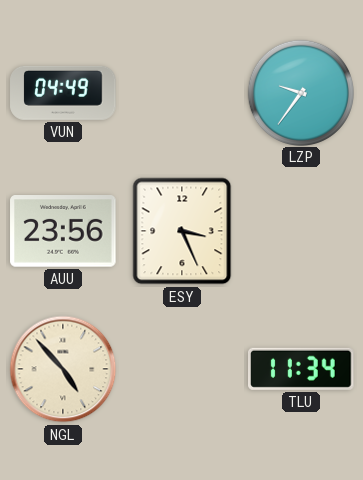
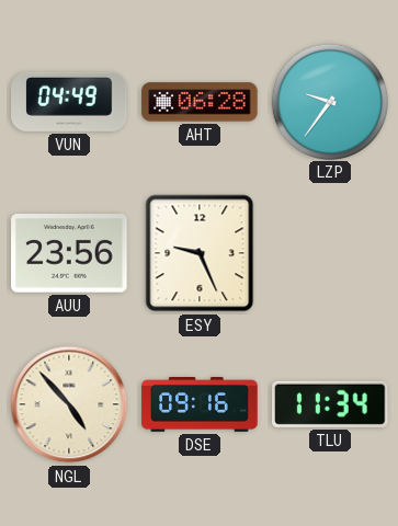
AHT: none -> 06:28
ESY: 3:26 -> 9:26
DSE: none -> 09:16
